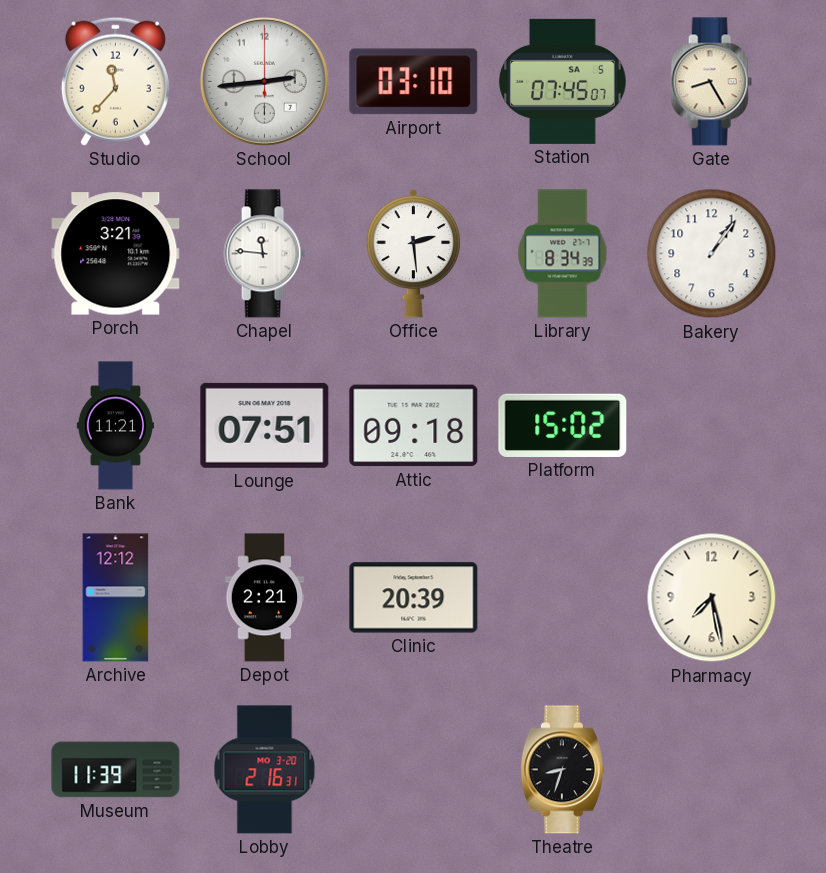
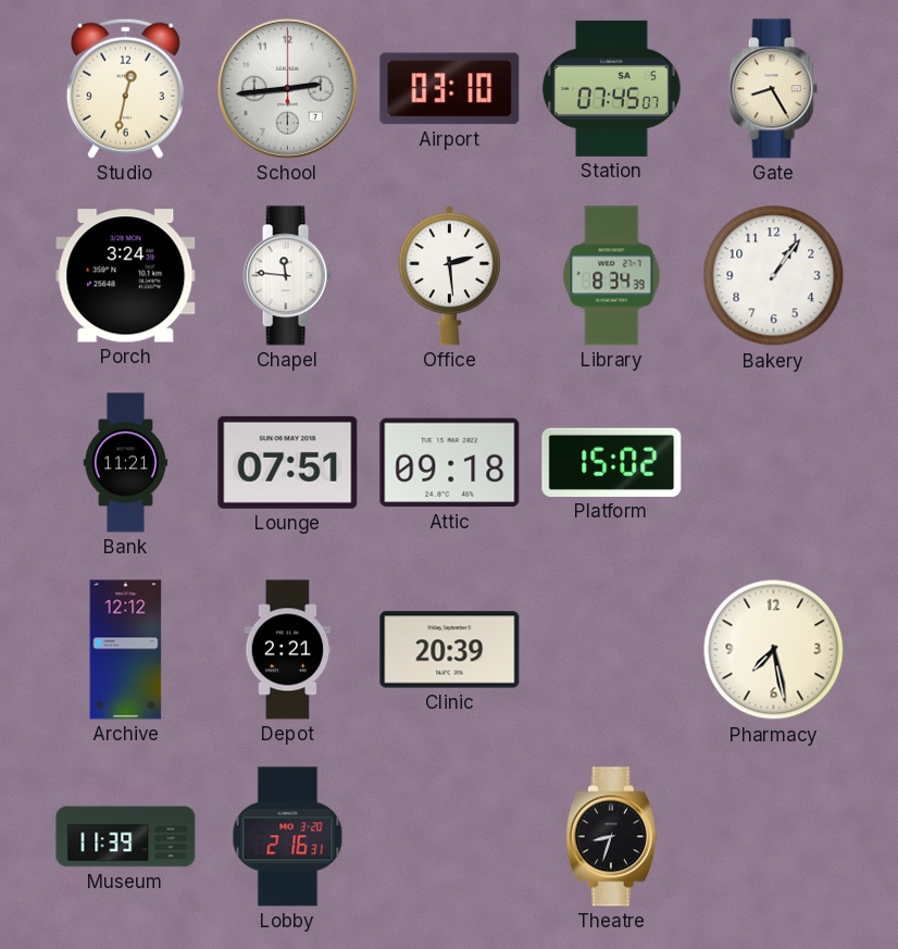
Studio: 11:37 -> 12:32
Porch: 3:21 -> 3:24
